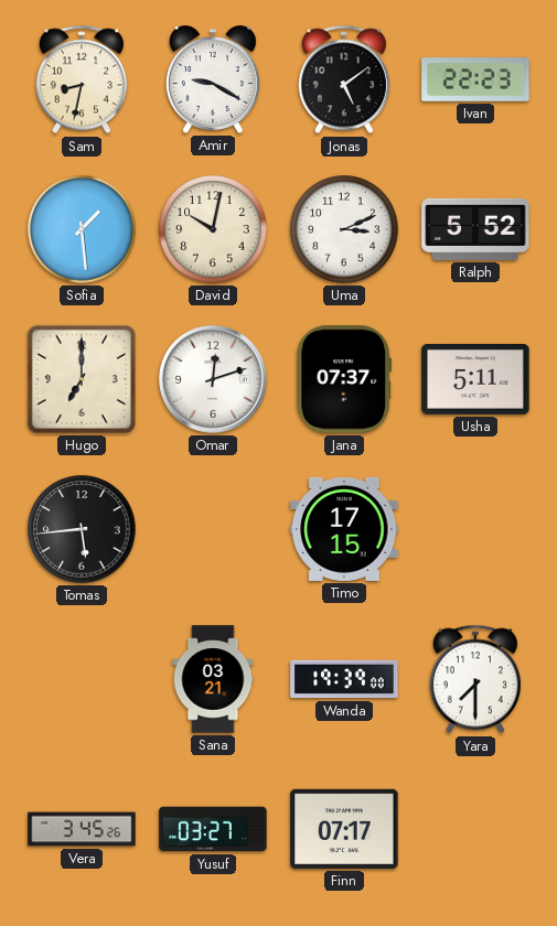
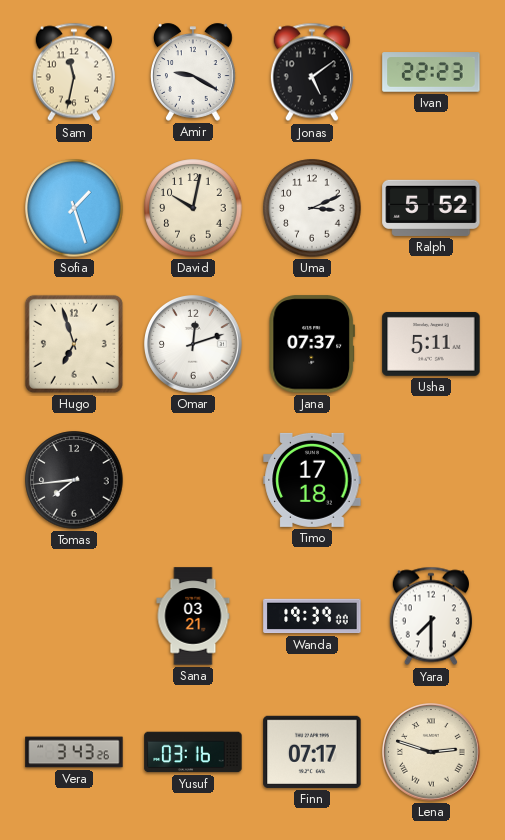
Sam: 8:32 -> 11:32
Sofia: 1:29 -> 1:27
Hugo: 7:00 -> 6:57
Tomas: 5:44 -> 7:44
Timo: 17:15 -> 17:18
Vera: 3:45 -> 3:43
Yusuf: 03:27 -> 03:16
Lena: none -> 2:48
